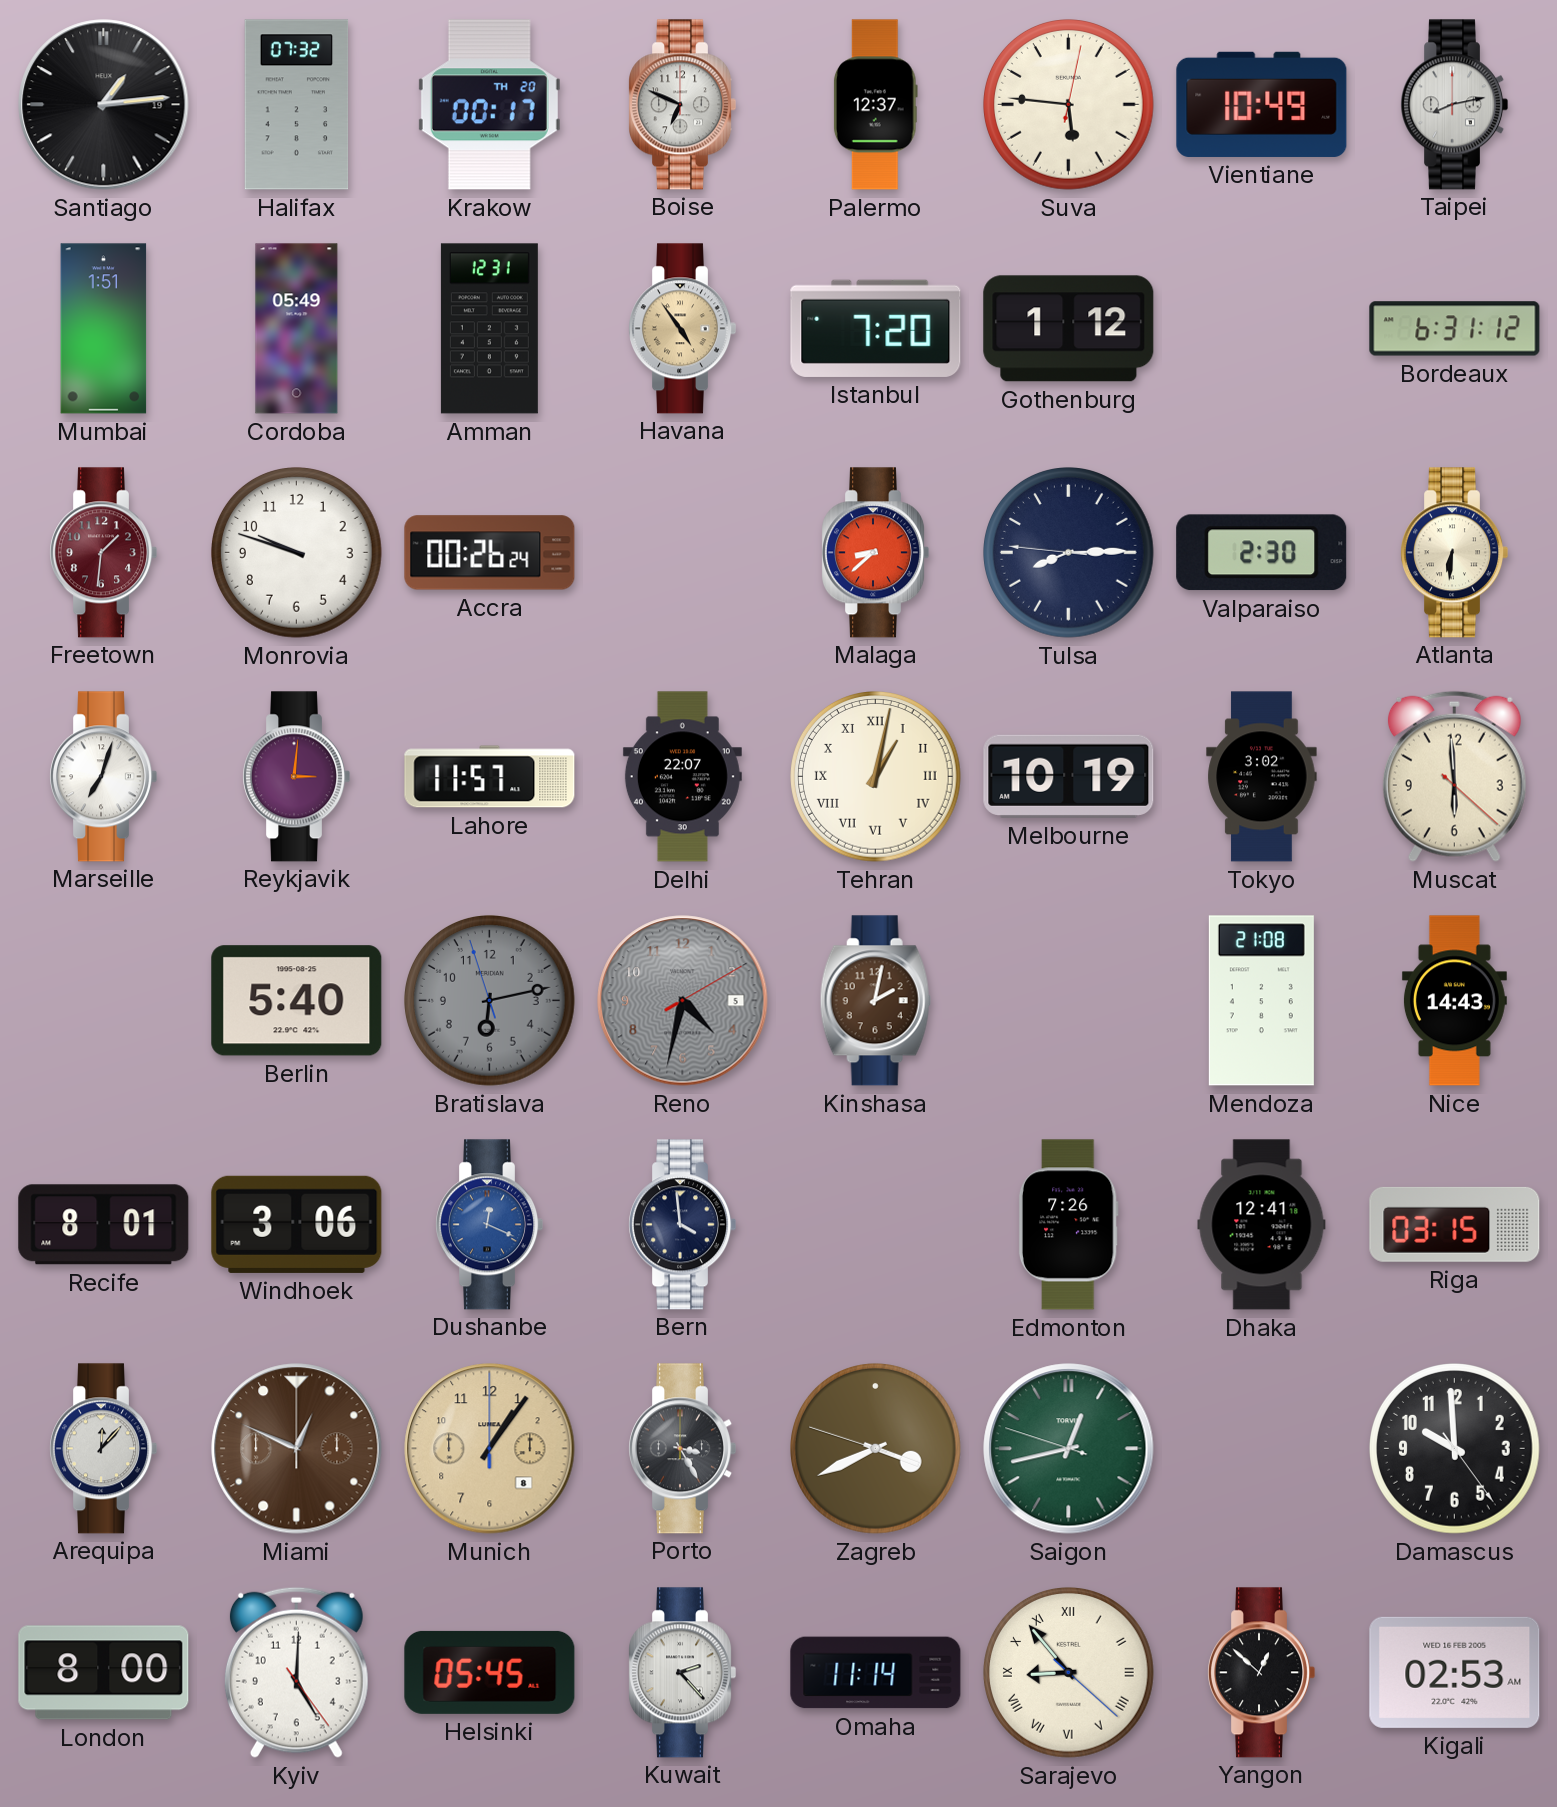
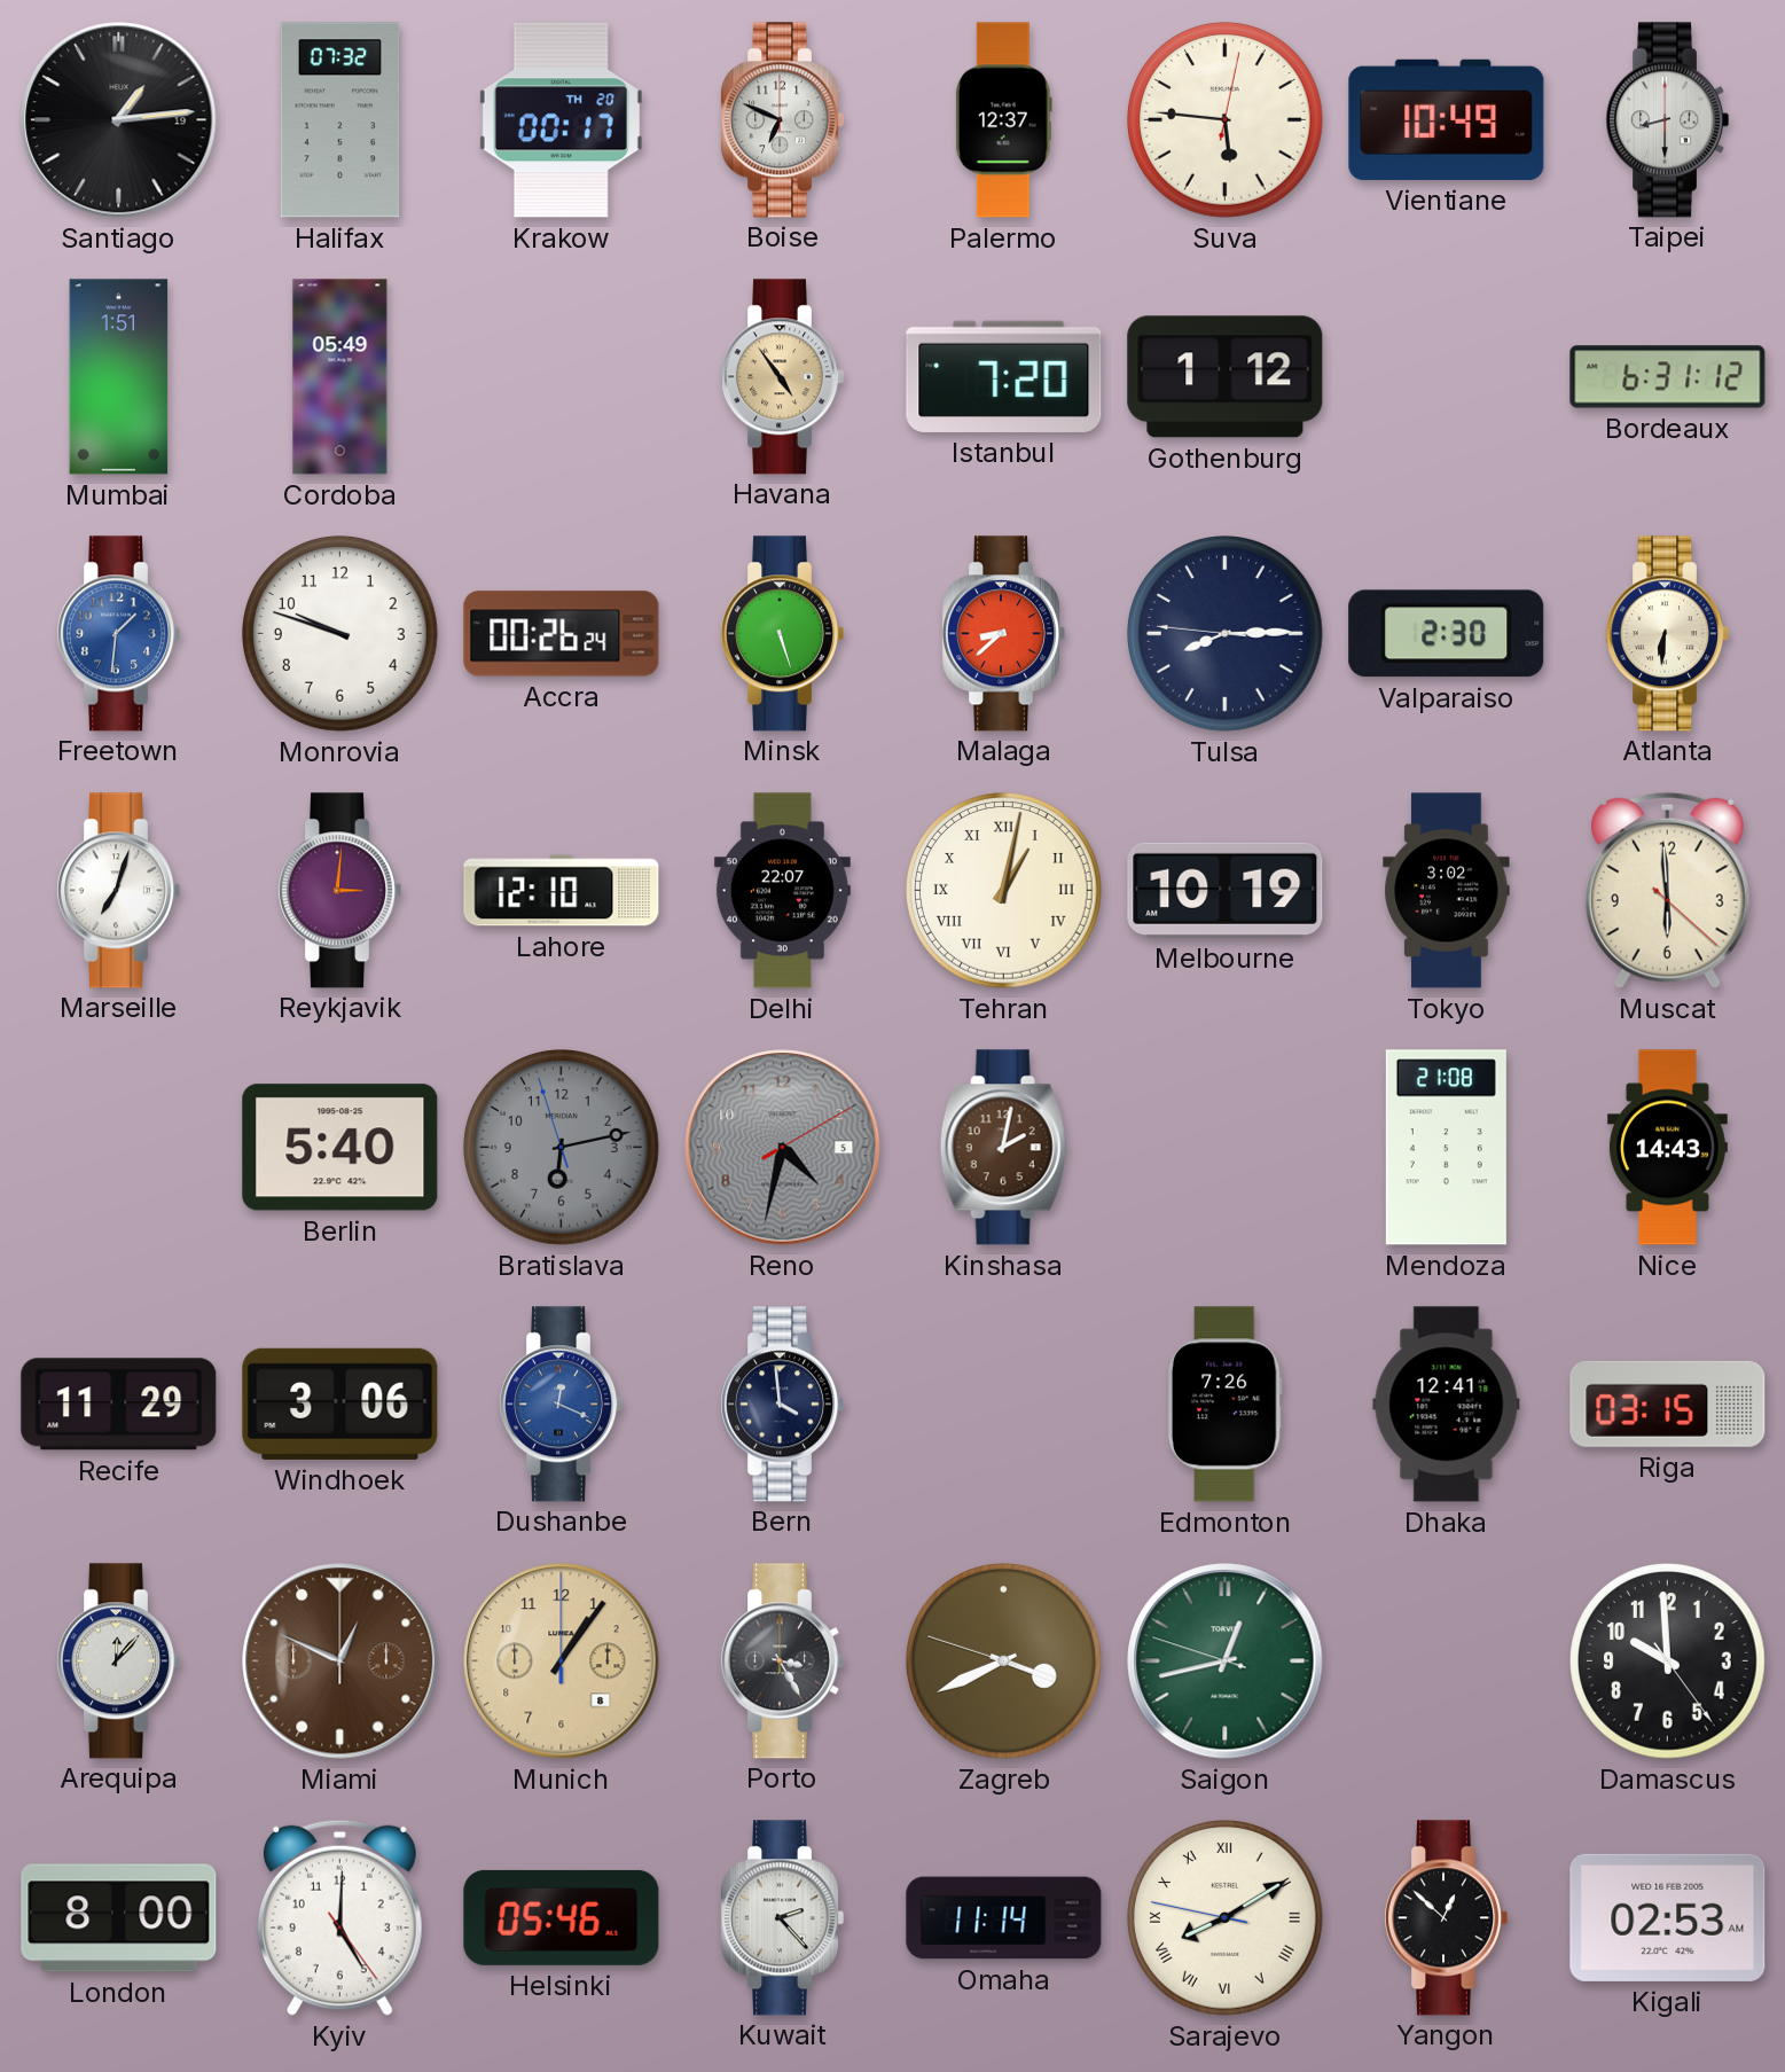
Taipei: 8:13 -> 8:30
Amman: 12:31 -> none
Freetown dial: burgundy -> blue
Minsk: none -> 5:27
Lahore: 11:57 -> 12:10
Recife: 8:01 -> 11:29
Helsinki: 05:45 -> 05:46
Sarajevo: 8:53 -> 8:09
